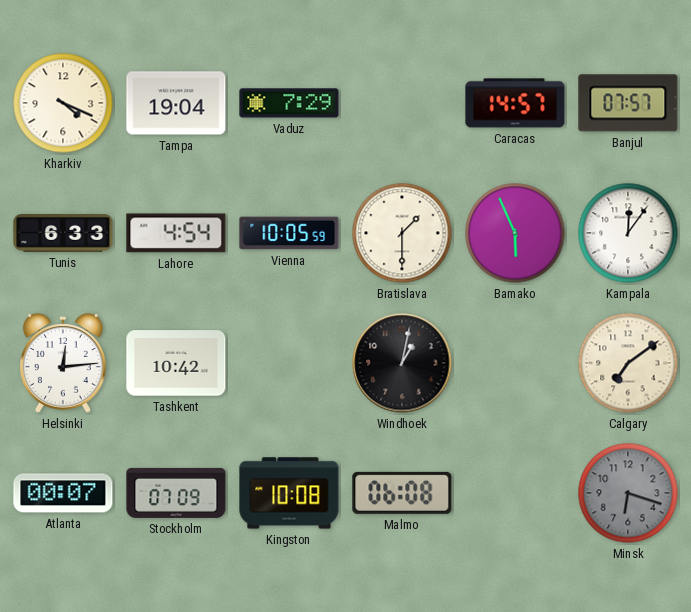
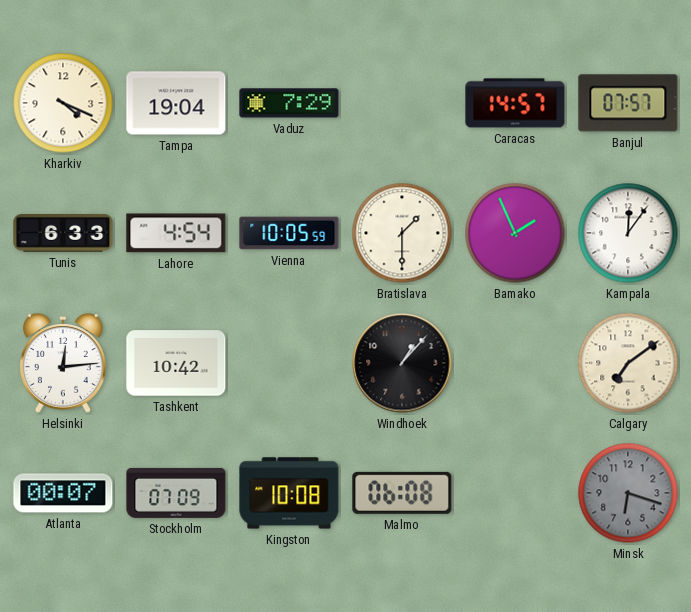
Bamako: 5:56 -> 1:56
Windhoek: 1:02 -> 1:07
